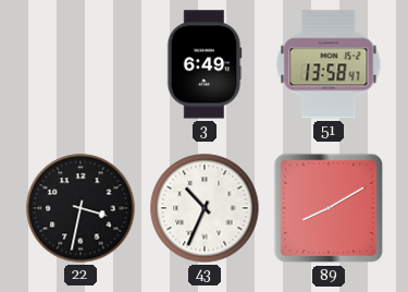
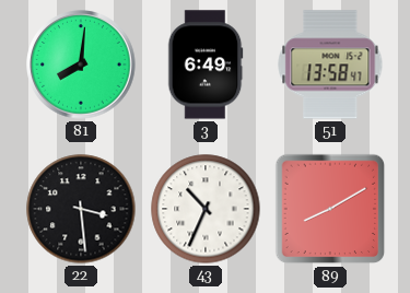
81: none -> 8:01
22: 3:32 -> 3:29
